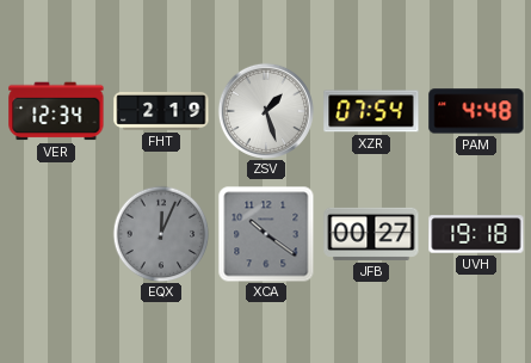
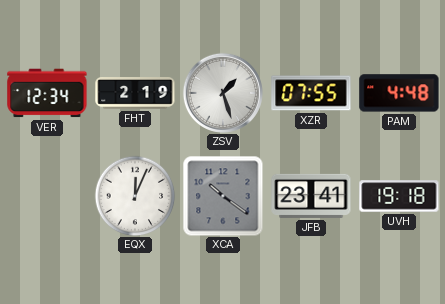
XZR: 07:54 -> 07:55
EQX dial: grey -> white
JFB: 00:27 -> 23:41
